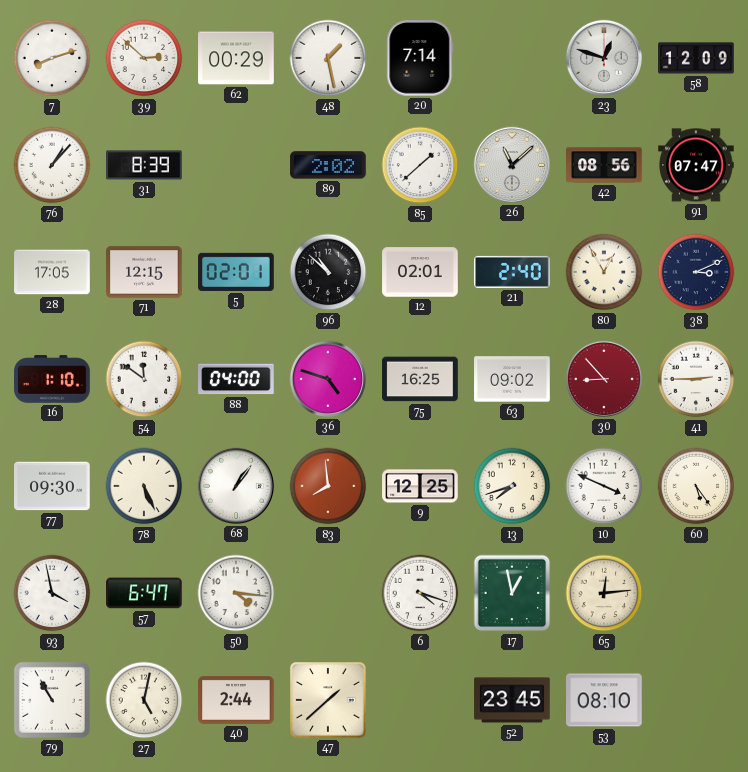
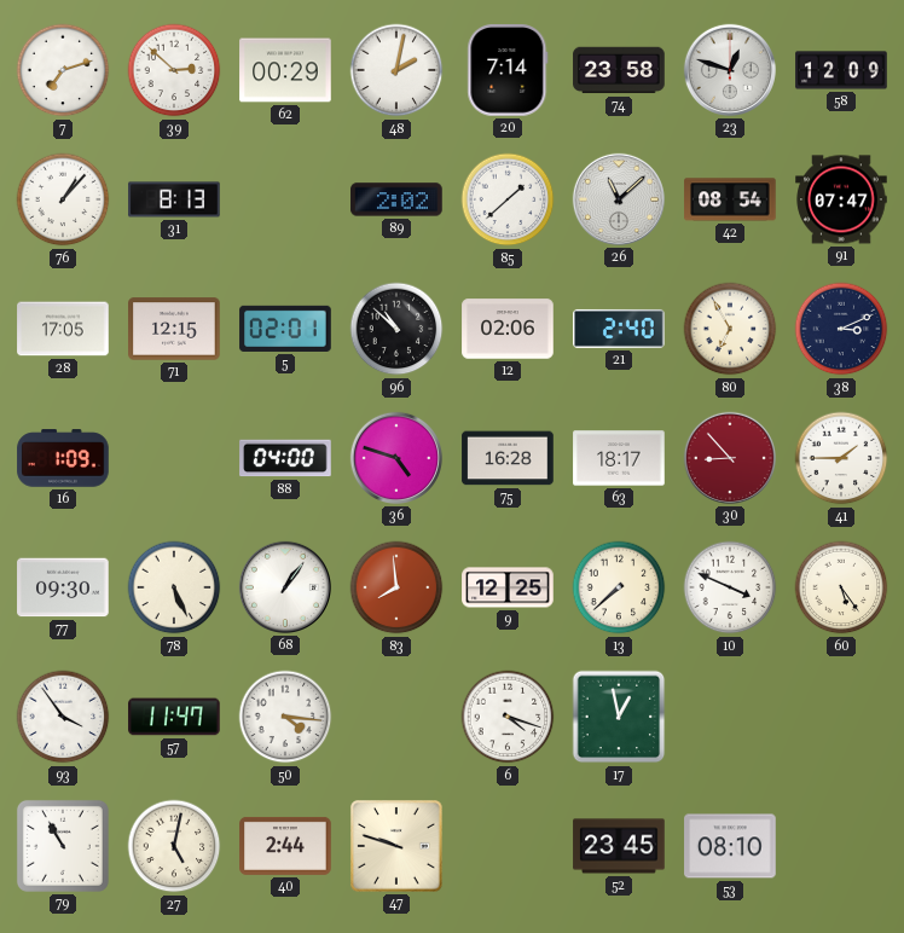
7: 8:12 -> 7:12
48: 1:28 -> 2:02
74: none -> 23:58
31: 8:39 -> 8:13
42: 08:56 -> 08:54
12: 02:01 -> 02:06
80: 12:55 -> 6:55
16: 1:10 -> 1:09
54: 11:51 -> none
75: 16:25 -> 16:28
63: 09:02 -> 18:17
41: 2:45 -> 1:45
13: 7:42 -> 7:38
93: 3:58 -> 3:54
57: 6:47 -> 11:47
65: 12:14 -> none
47: 1:38 -> 9:48
